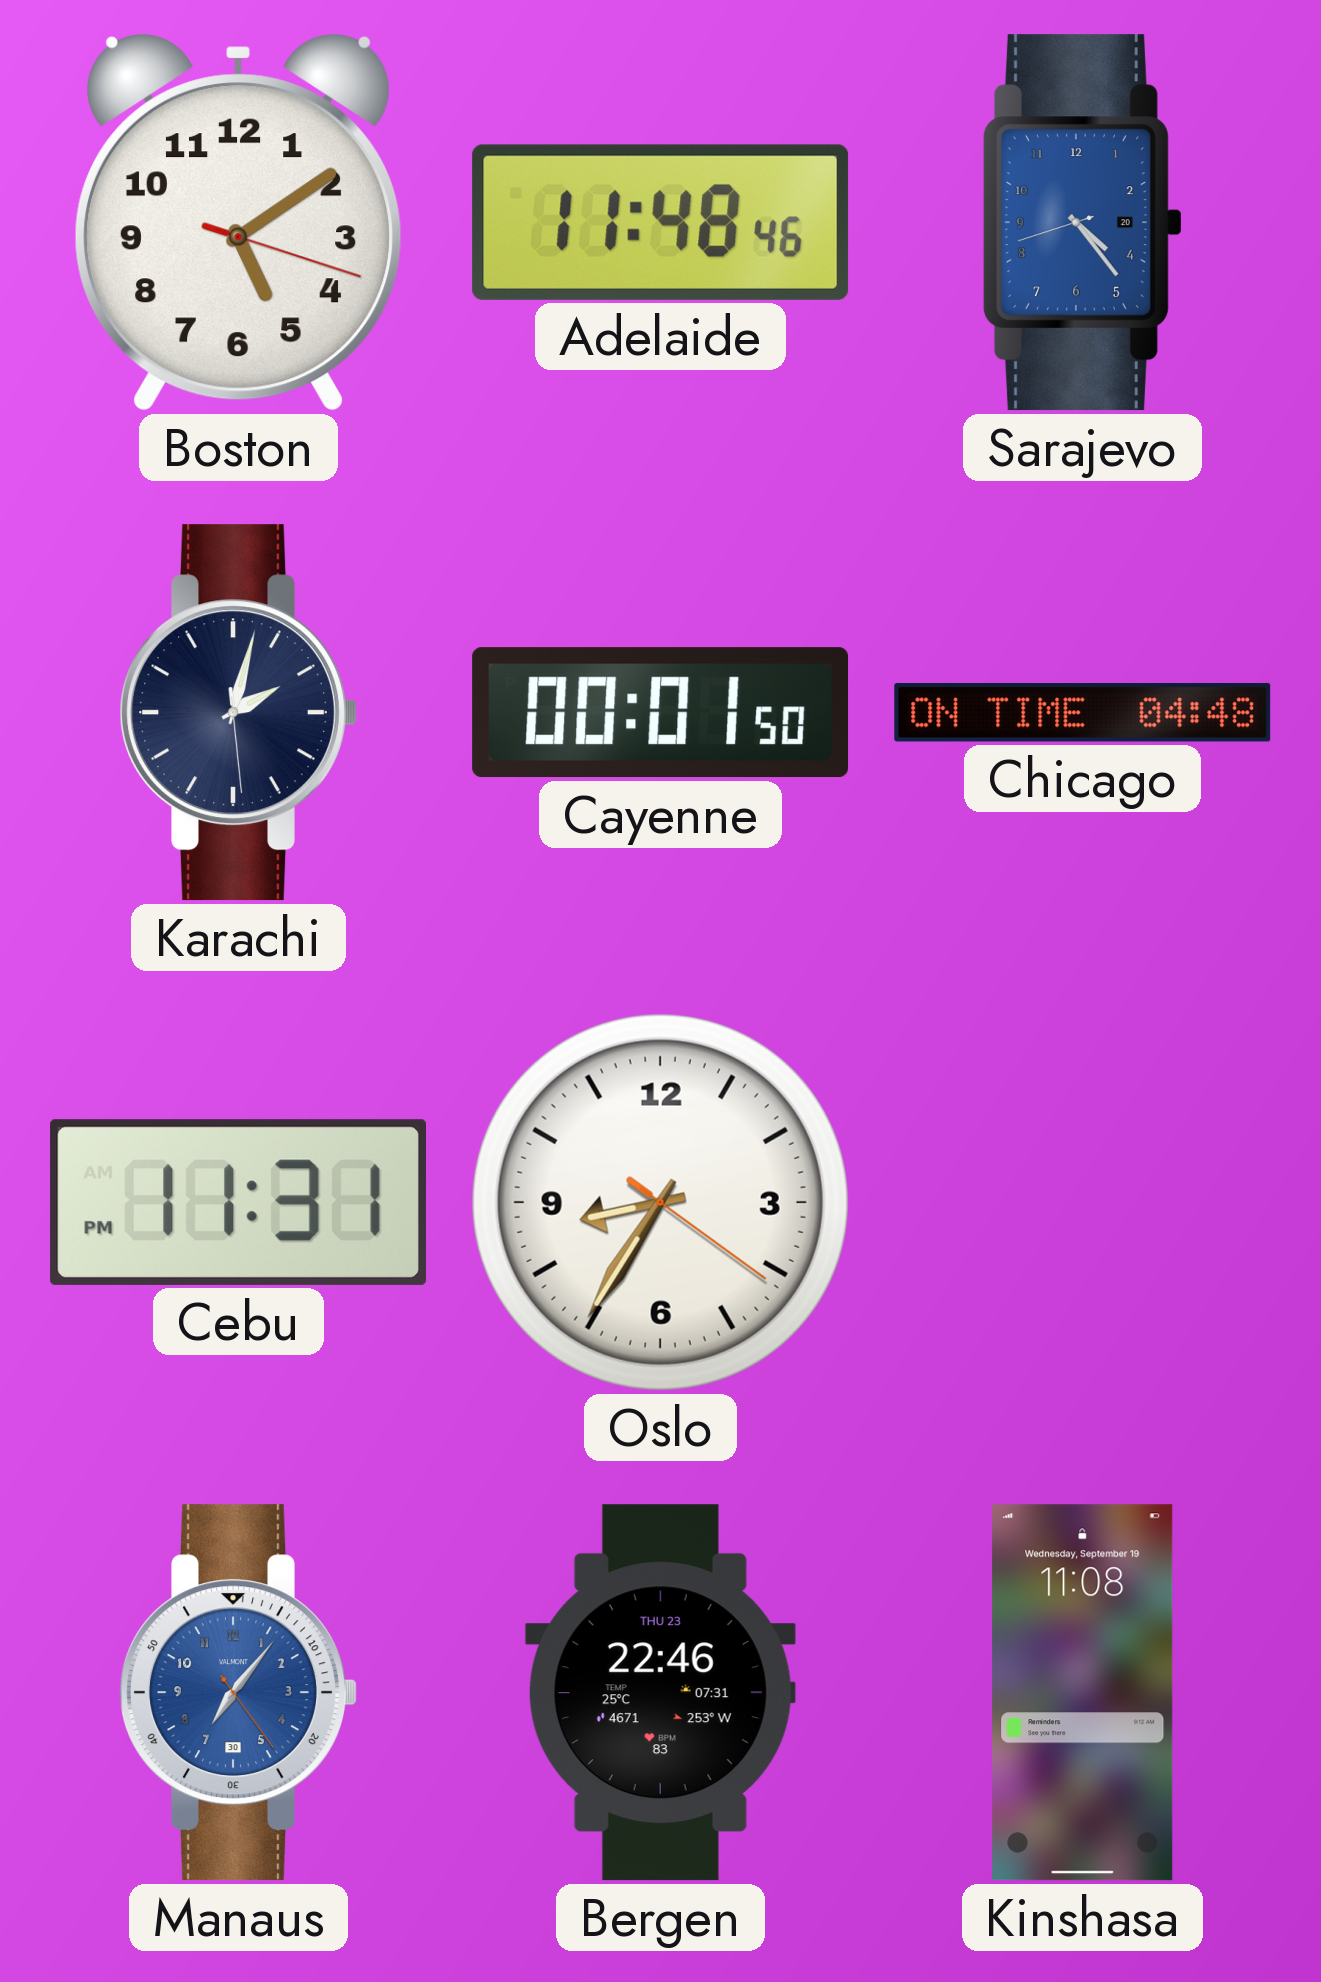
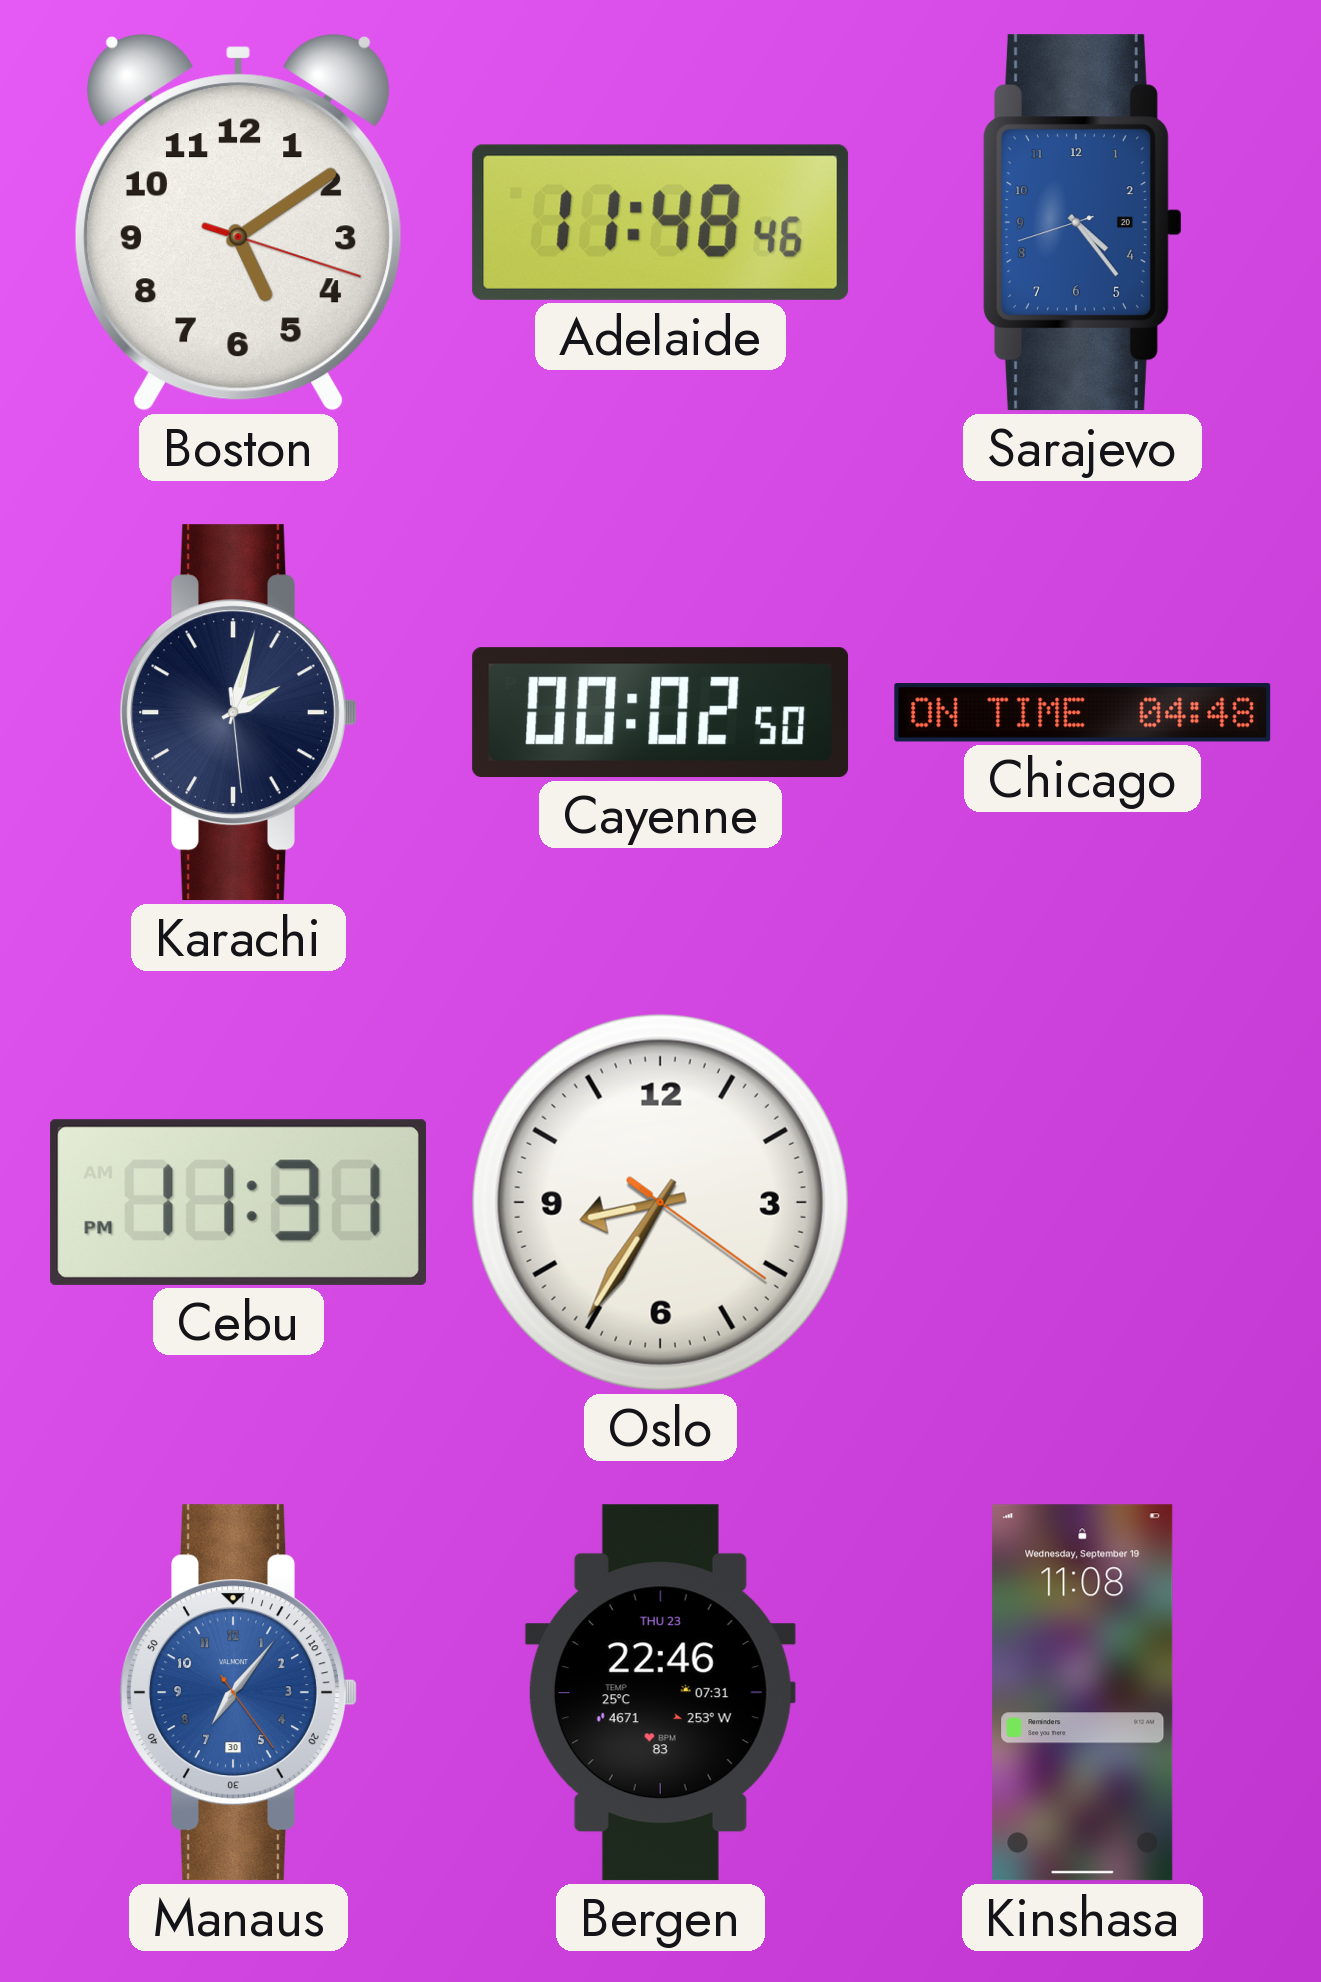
Cayenne: 00:01 -> 00:02
